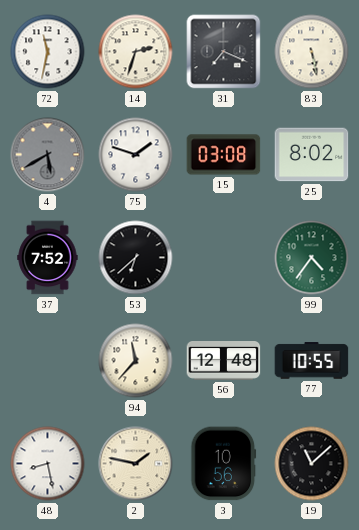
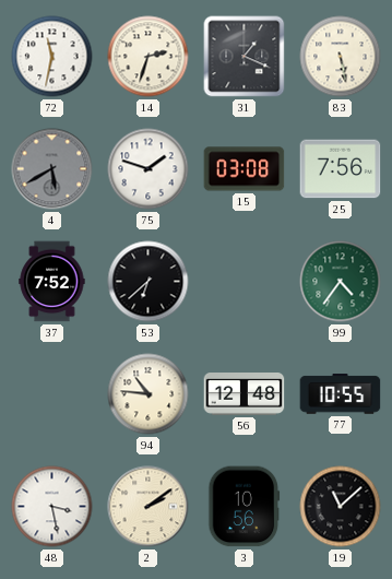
31: 7:19 -> 1:19
25: 8:02 -> 7:56
94: 11:37 -> 10:46
48: 8:28 -> 3:28
2: 1:47 -> 2:09
